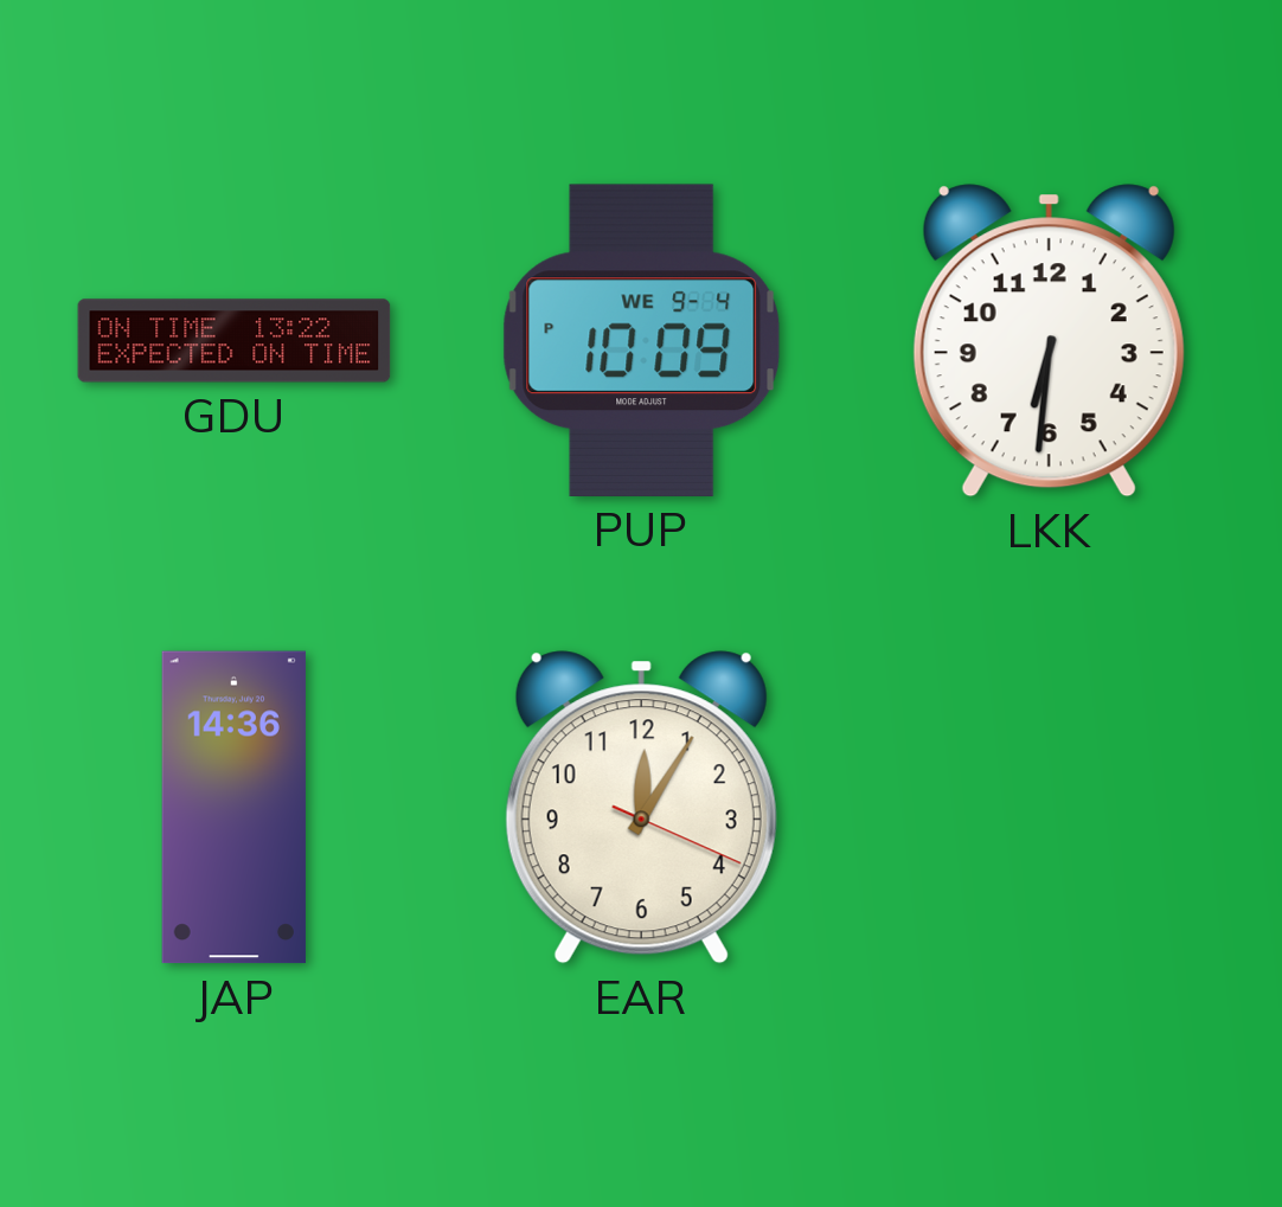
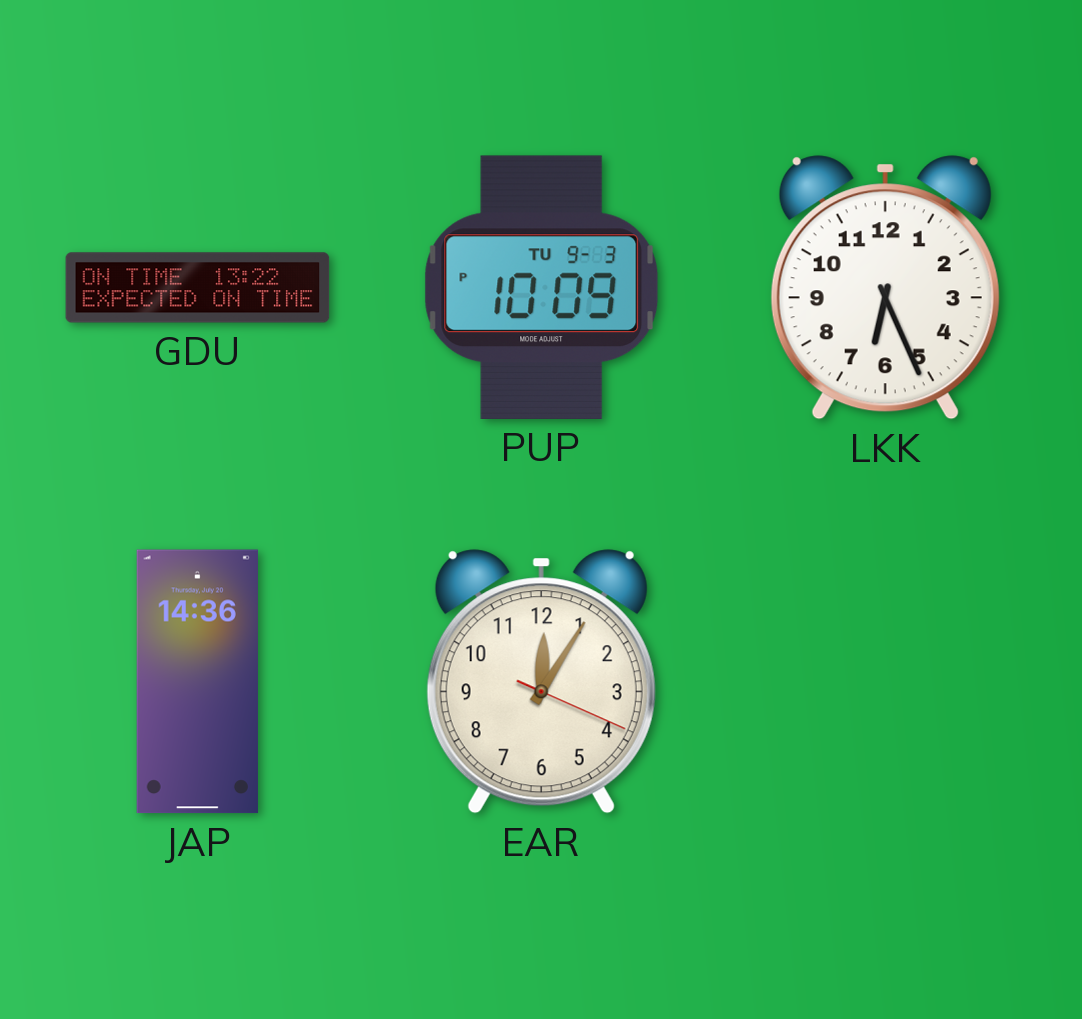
PUP date: WE 9-4 -> TU 9-3
LKK: 6:31 -> 6:26
